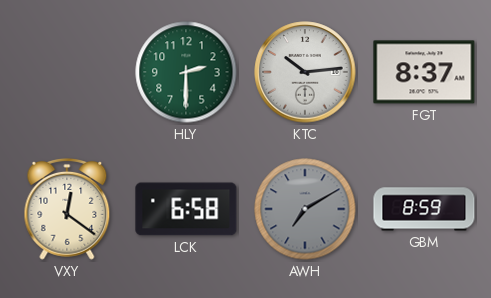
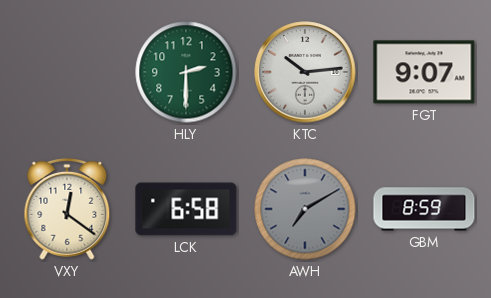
FGT: 8:37 -> 9:07
